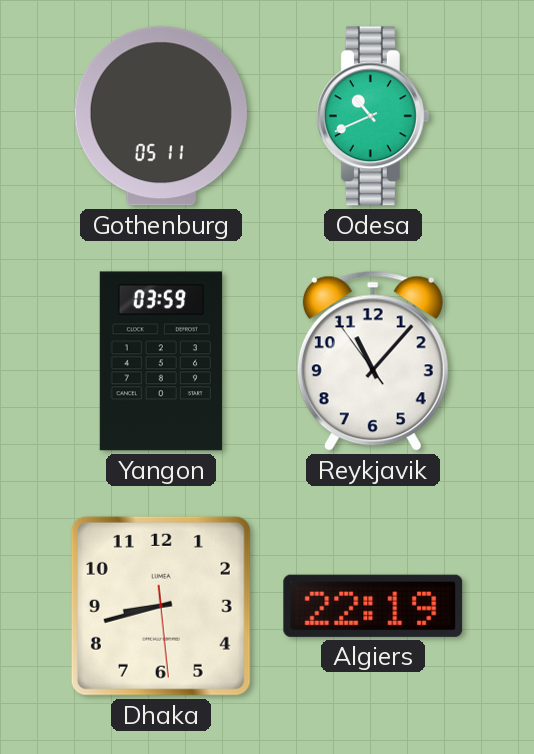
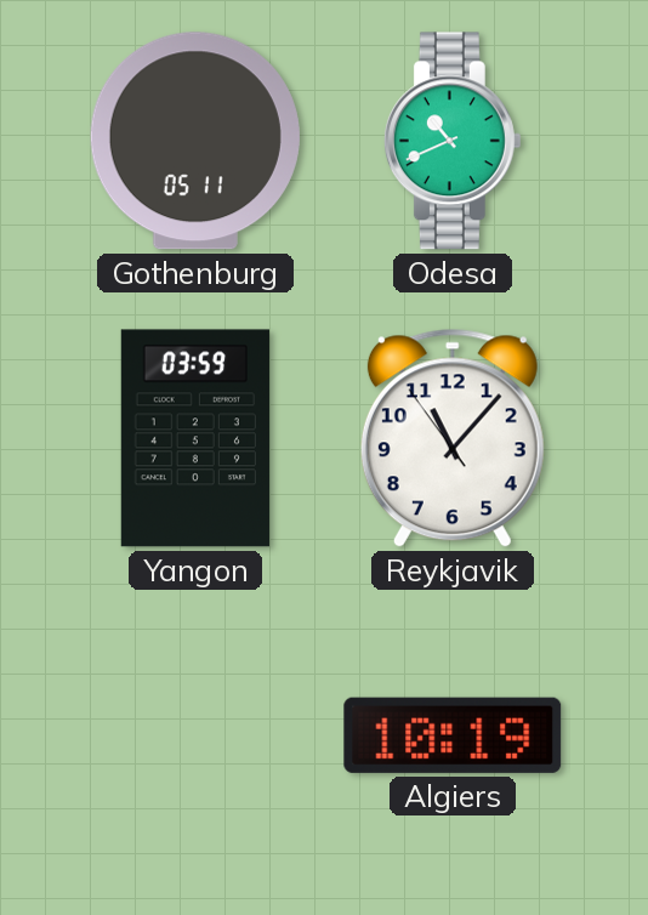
Dhaka: 8:42 -> none
Algiers: 22:19 -> 10:19
